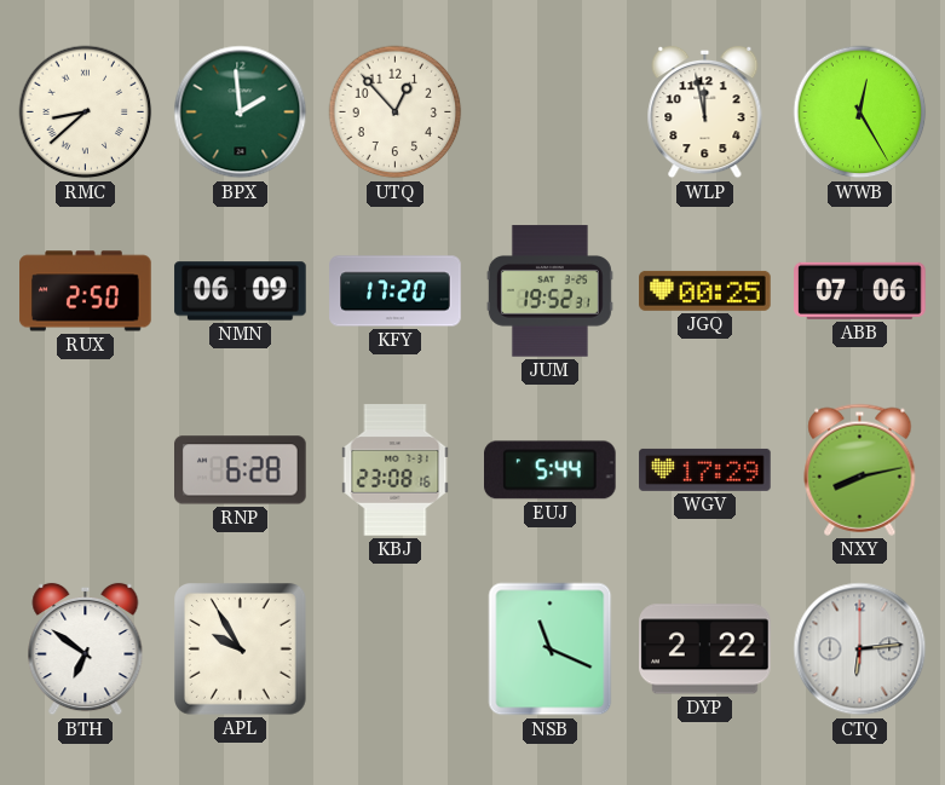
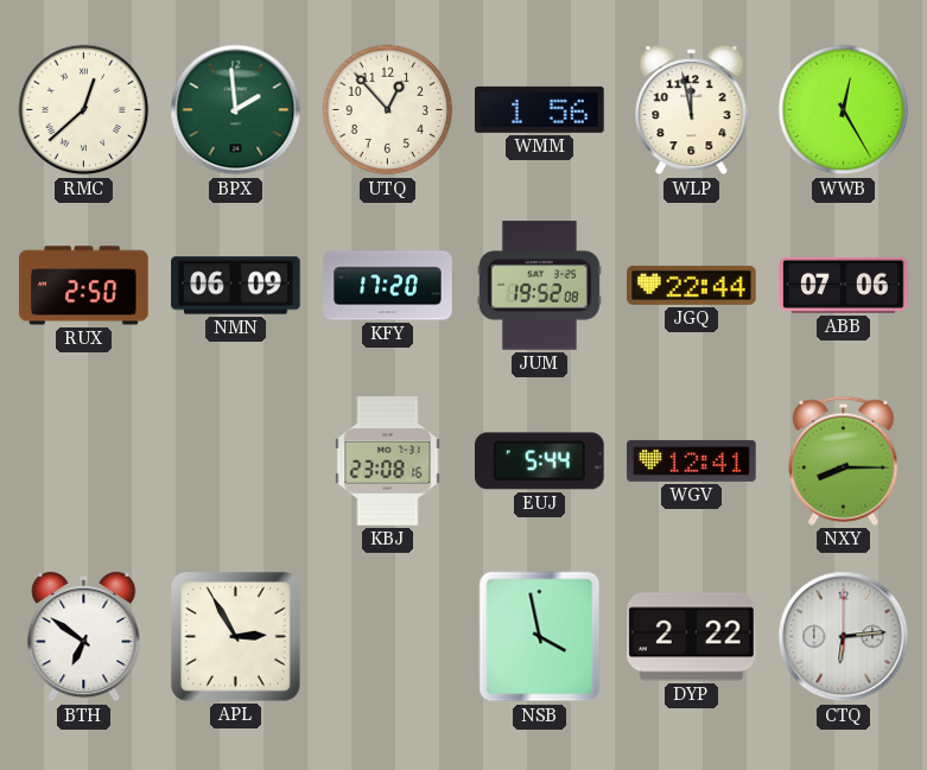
RMC: 8:38 -> 12:38
WMM: none -> 1:56
JUM: 19:52:31 -> 19:52:08
JGQ: 00:25 -> 22:44
RNP: 6:28 -> none
WGV: 17:29 -> 12:41
NXY: 8:13 -> 8:15
APL: 9:55 -> 2:55
NSB: 11:19 -> 3:58
